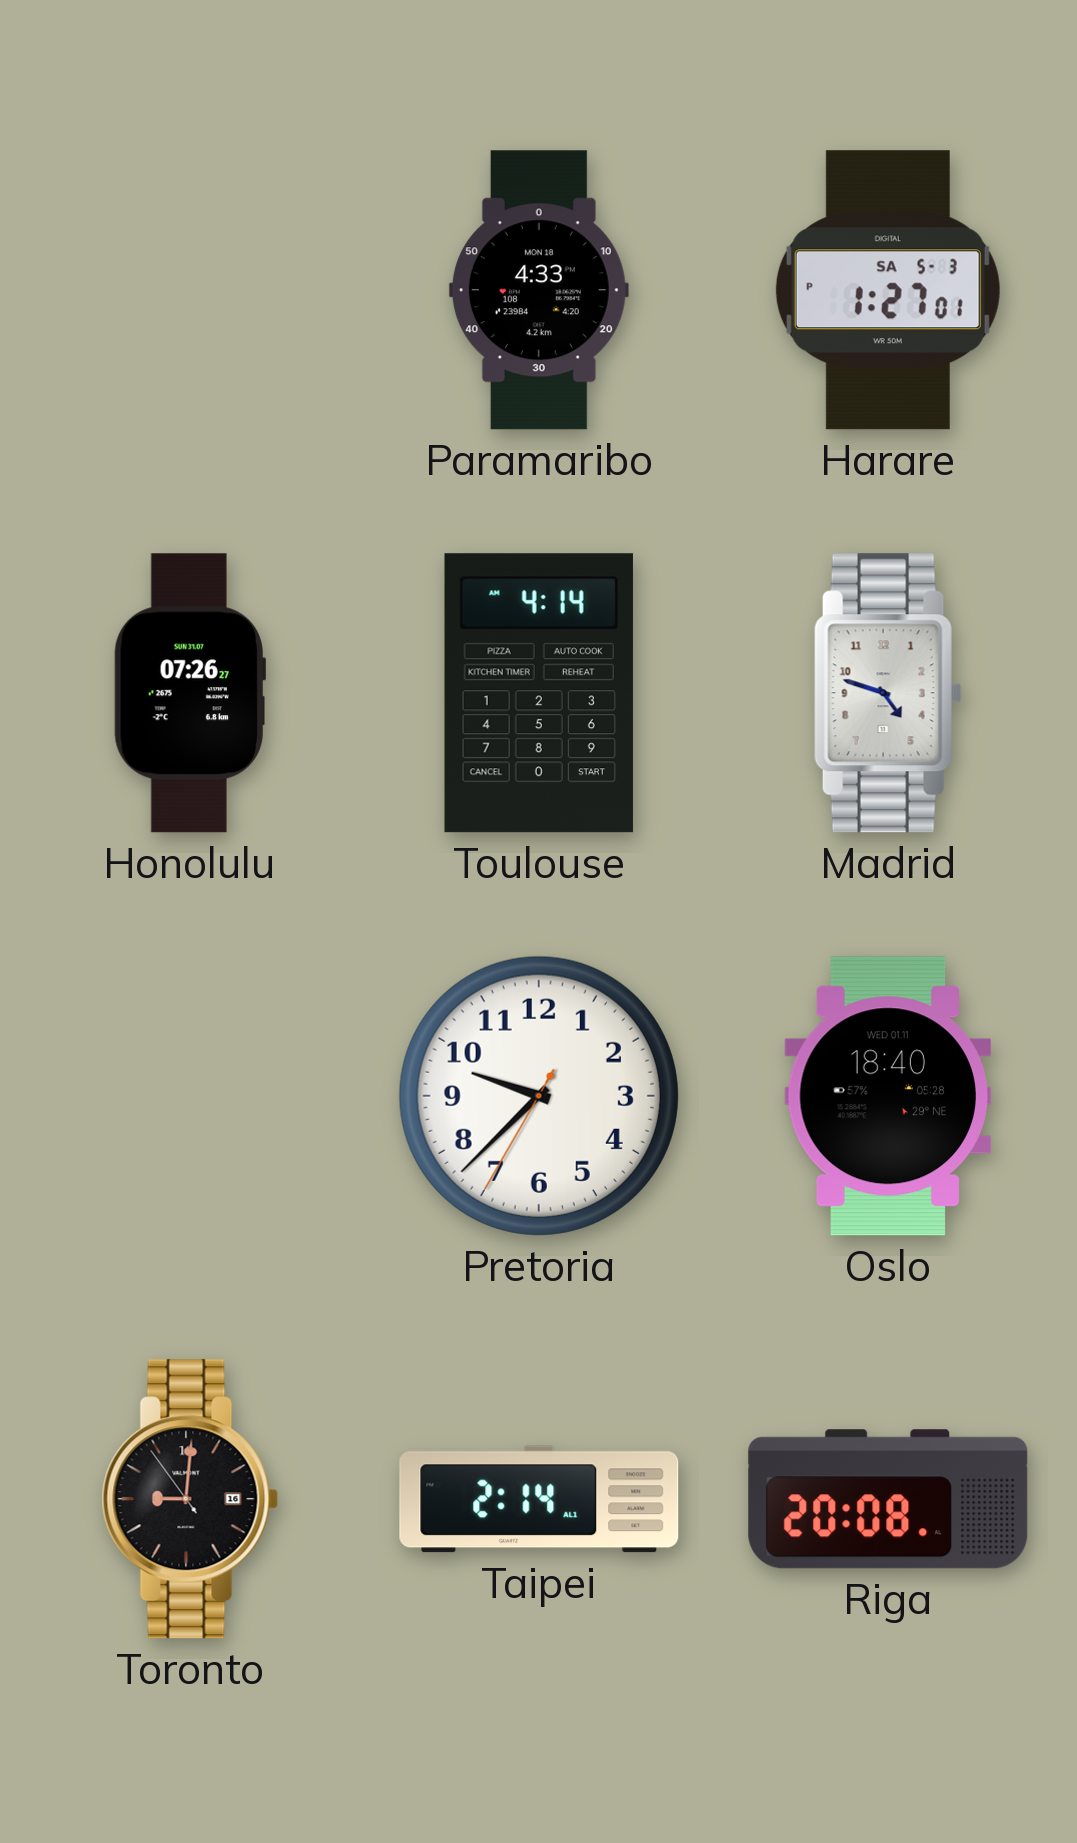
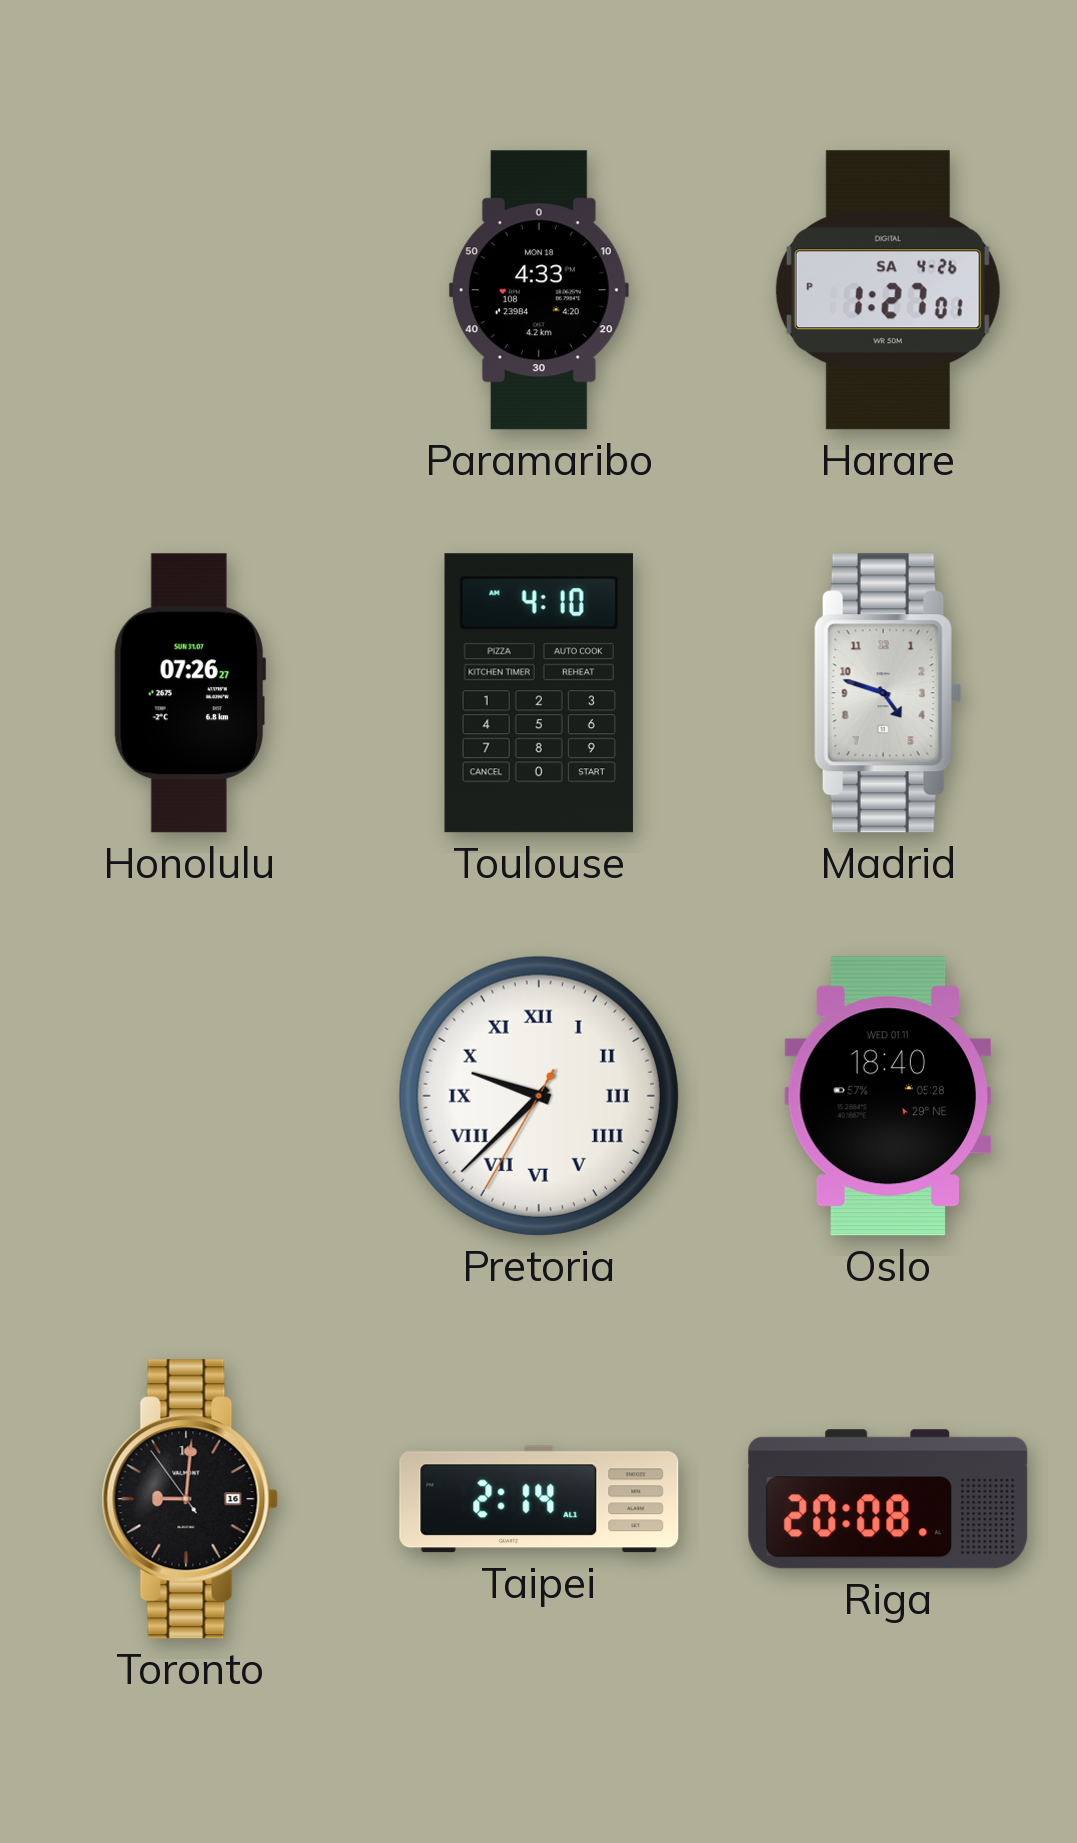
Harare date: SA 5-3 -> SA 4-26
Toulouse: 4:14 -> 4:10
Pretoria numerals: Arabic -> Roman
